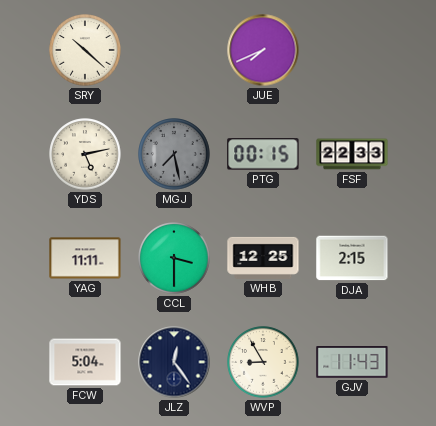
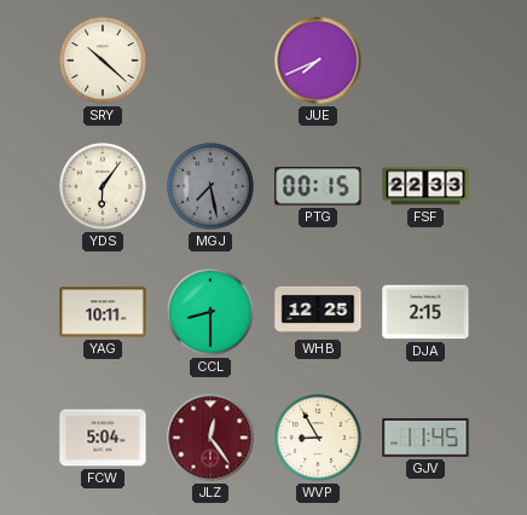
YDS: 5:13 -> 6:06
YAG: 11:11 -> 10:11
CCL: 3:30 -> 8:30
JLZ dial: navy -> burgundy
GJV: 11:43 -> 11:45
